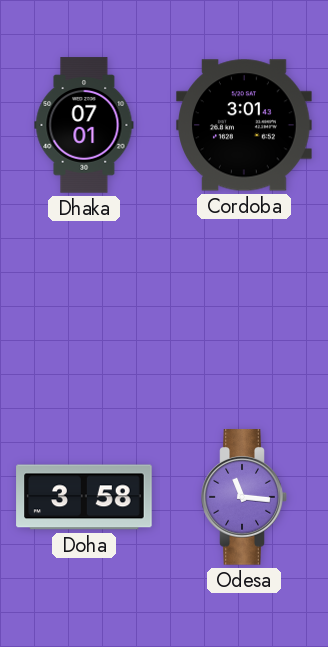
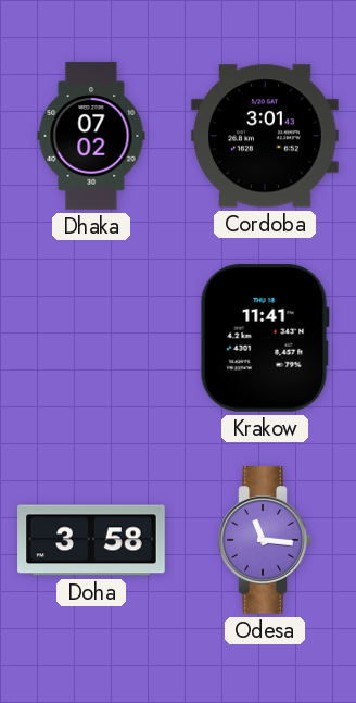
Dhaka: 07:01 -> 07:02
Krakow: none -> 11:41
